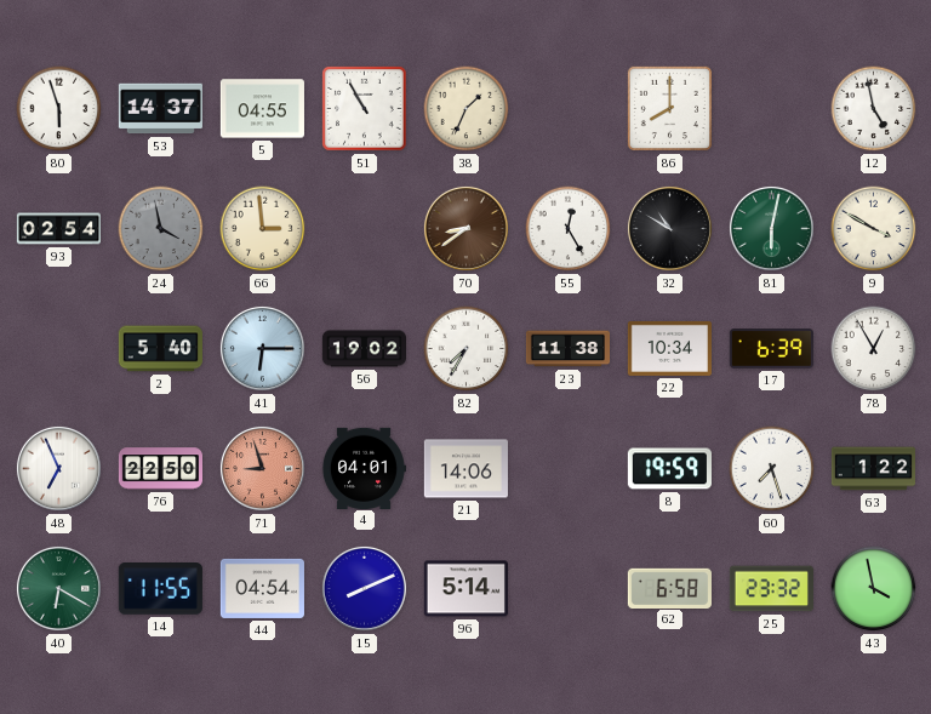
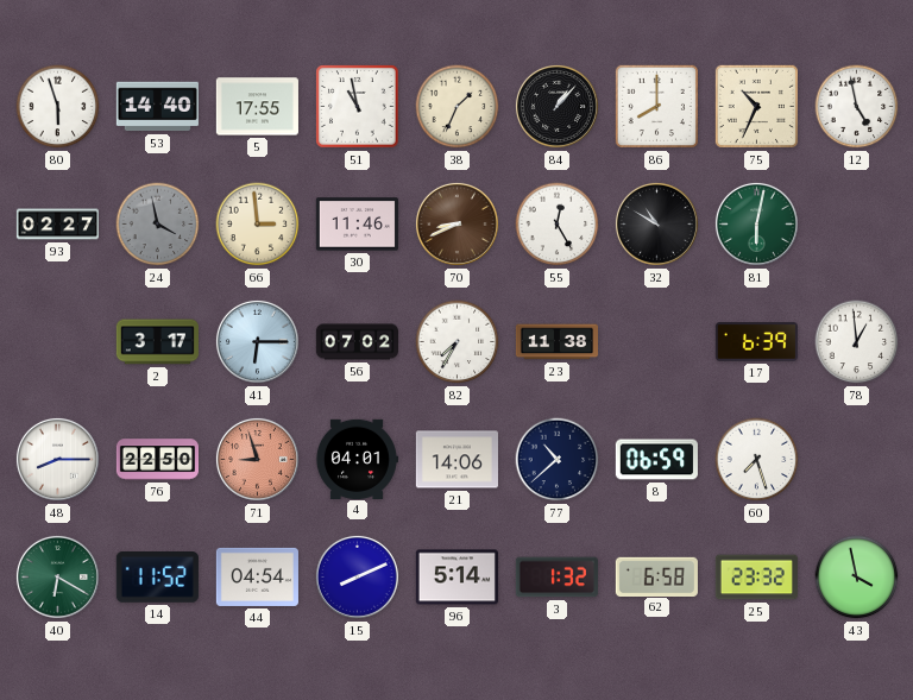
53: 14:37 -> 14:40
5: 04:55 -> 17:55
51: 10:55 -> 10:58
84: none -> 1:07
75: none -> 10:34
93: 02:54 -> 02:27
30: none -> 11:46
70: 8:39 -> 8:41
9: 3:50 -> none
2: 5:40 -> 3:17
56: 19:02 -> 07:02
22: 10:34 -> none
78: 12:55 -> 12:59
48: 6:56 -> 8:15
77: none -> 10:38
8: 19:59 -> 06:59
63: 1:22 -> none
14: 11:55 -> 11:52
3: none -> 1:32
